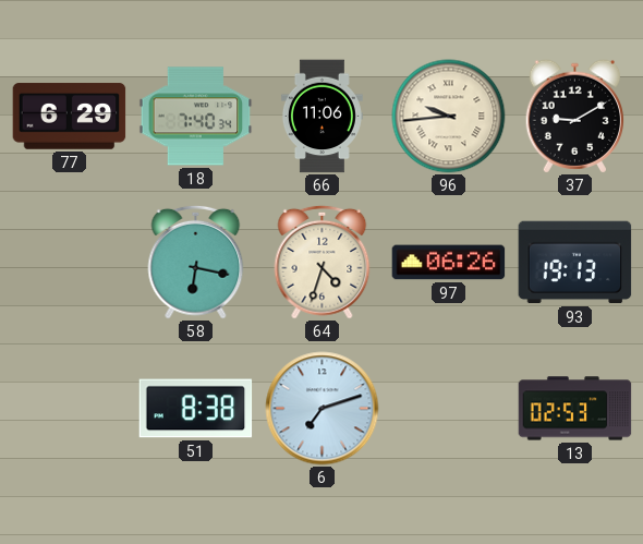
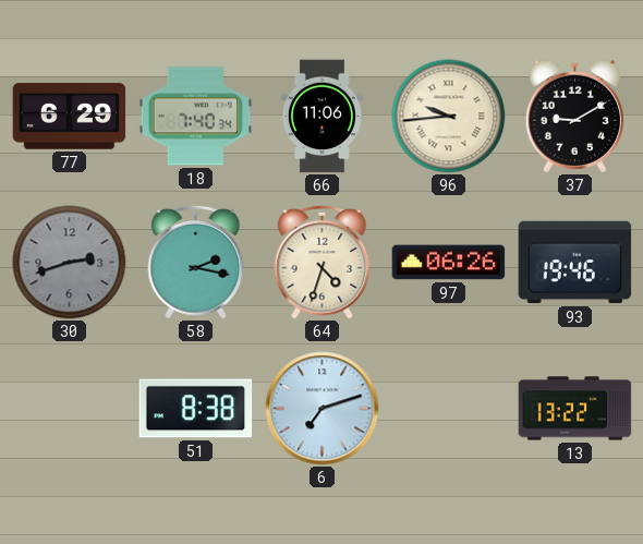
30: none -> 2:42
58: 6:17 -> 2:17
93: 19:13 -> 19:46
13: 02:53 -> 13:22
